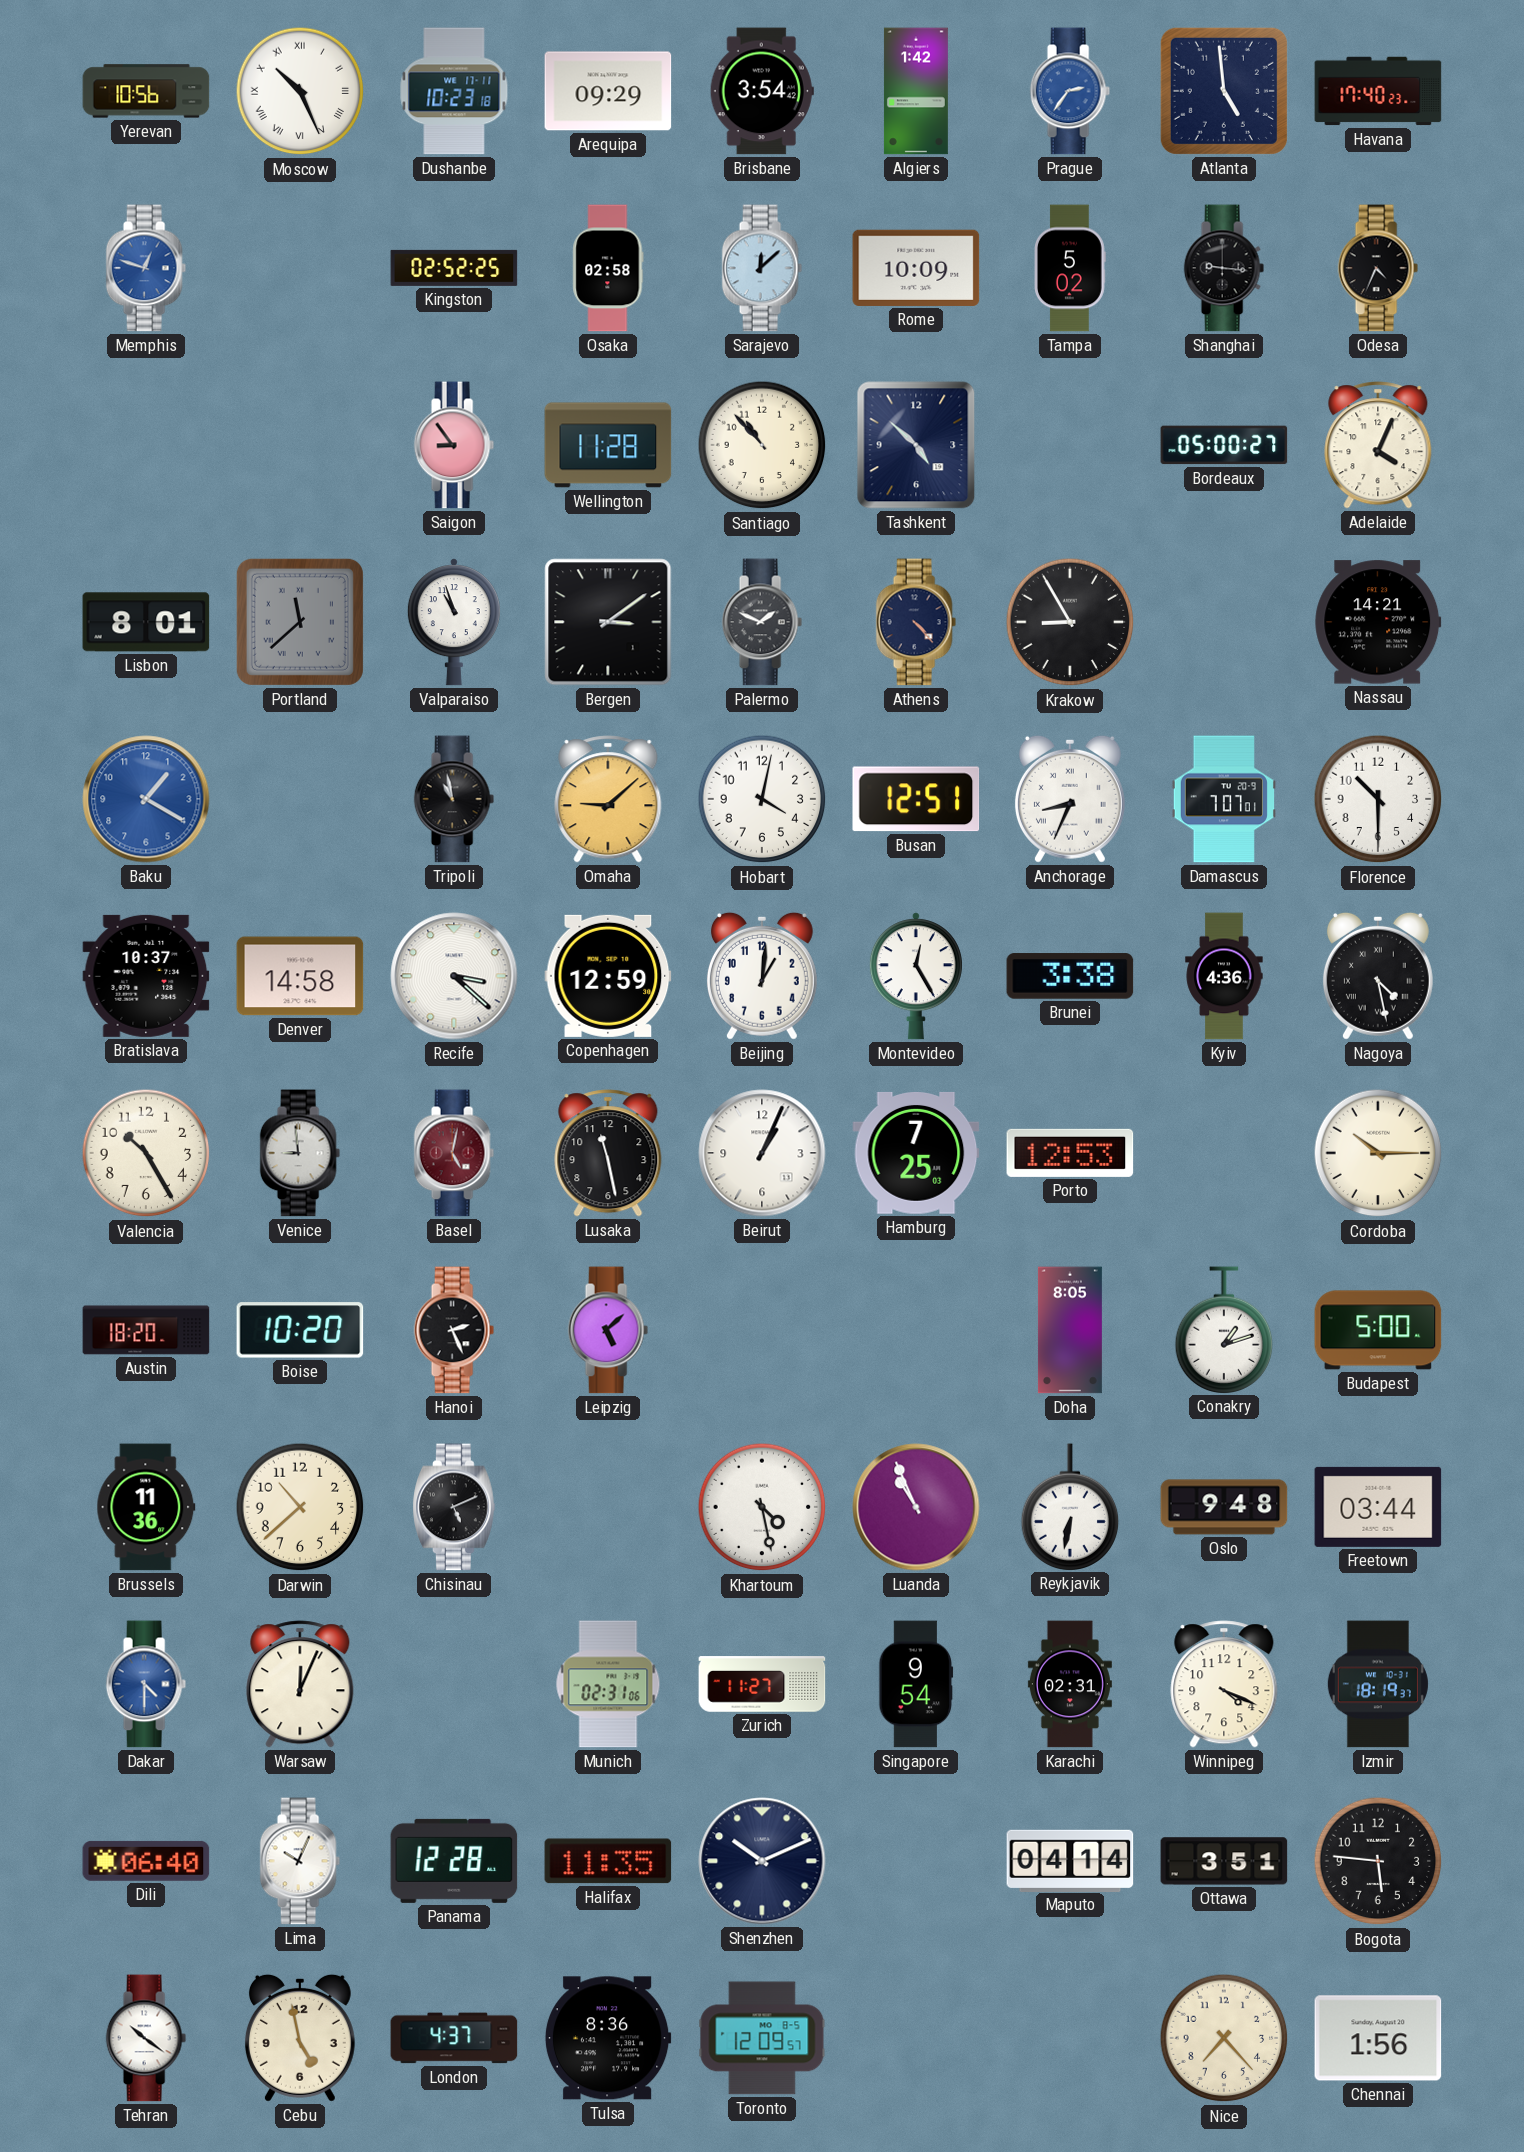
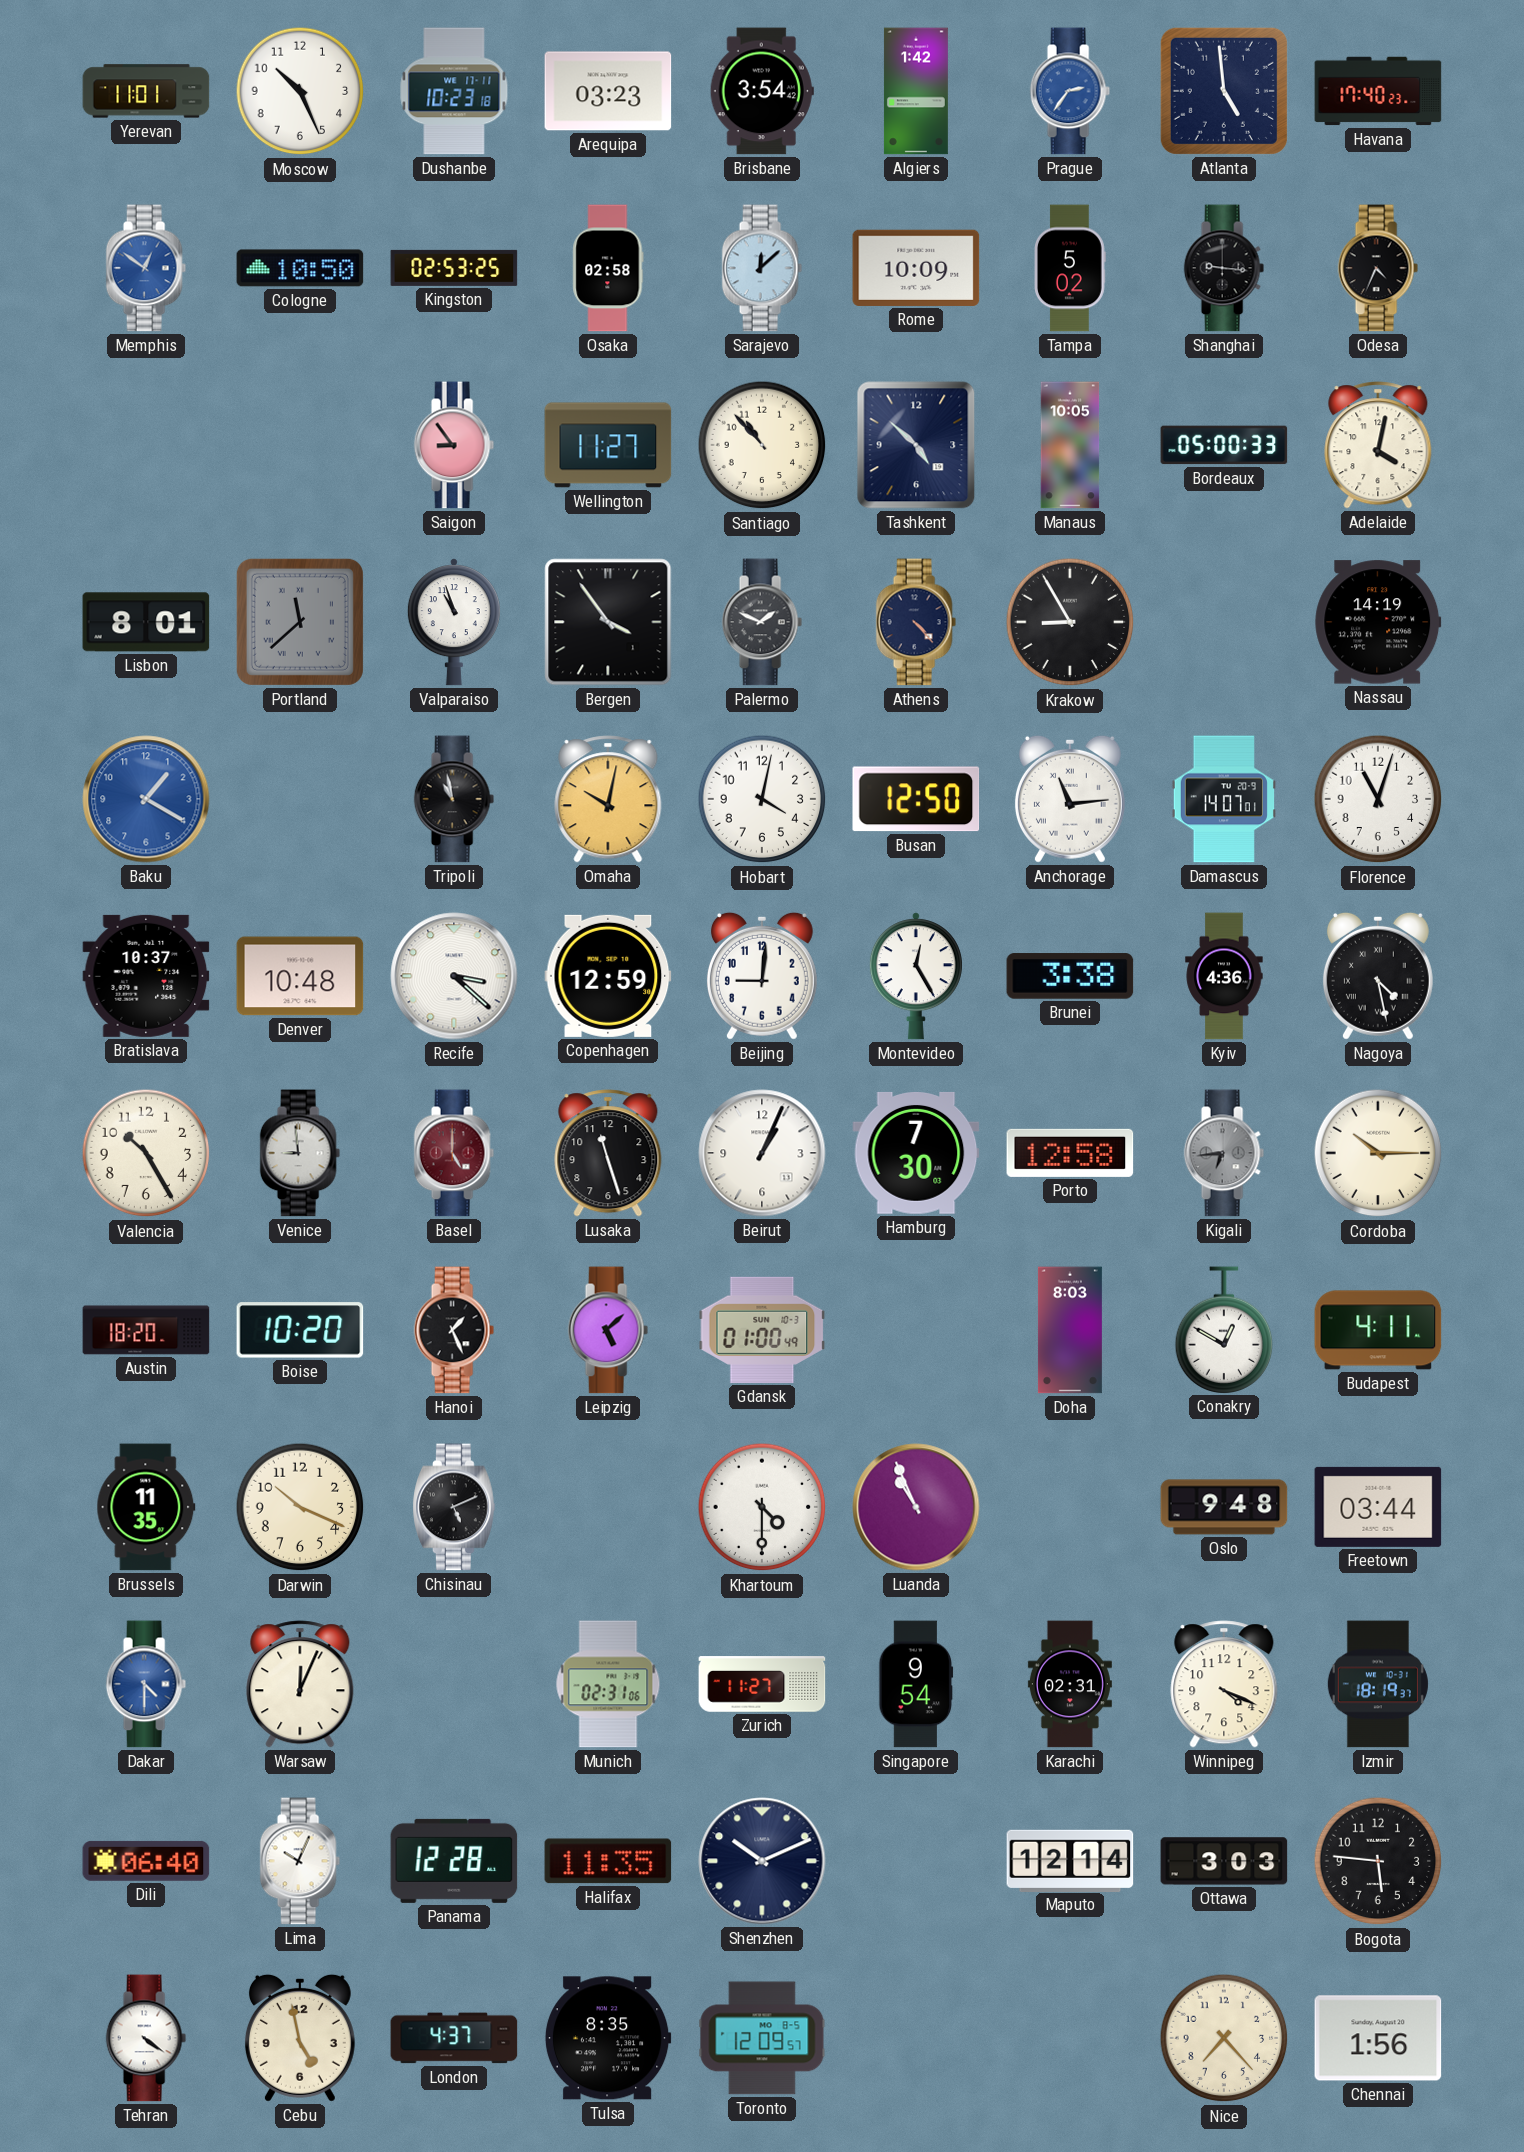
Yerevan: 10:56 -> 11:01
Moscow numerals: Roman -> Arabic
Arequipa: 09:29 -> 03:23
Memphis: 12:48 -> 12:51
Cologne: none -> 10:50
Kingston: 02:52 -> 02:53
Wellington: 11:28 -> 11:27
Manaus: none -> 10:05
Bordeaux: 05:00:27 -> 05:00:33
Adelaide: 4:04 -> 4:02
Bergen: 3:09 -> 3:54
Nassau: 14:21 -> 14:19
Omaha: 9:08 -> 10:02
Busan: 12:51 -> 12:50
Anchorage: 8:34 -> 11:14
Damascus: 7:07 -> 14:07
Florence: 10:30 -> 11:03
Denver: 14:58 -> 10:48
Beijing: 1:01 -> 9:01
Basel: 5:02 -> 5:00
Lusaka: 11:28 -> 11:27
Hamburg: 7:25 -> 7:30
Porto: 12:53 -> 12:58
Kigali: none -> 6:44
Hanoi: 2:26 -> 1:26
Gdansk: none -> 01:00
Doha: 8:05 -> 8:03
Conakry: 1:12 -> 12:50
Budapest: 5:00 -> 4:11
Brussels: 11:36 -> 11:35
Darwin: 10:38 -> 10:19
Khartoum: 4:28 -> 4:30
Reykjavik: 6:32 -> none
Maputo: 04:14 -> 12:14
Ottawa: 3:51 -> 3:03
Tehran: 10:21 -> 4:21
Tulsa: 8:36 -> 8:35
